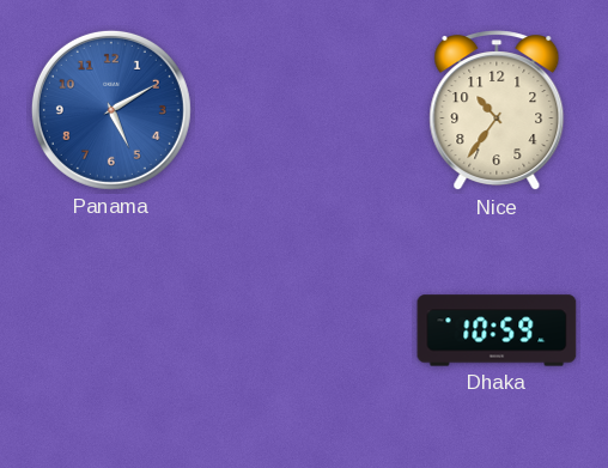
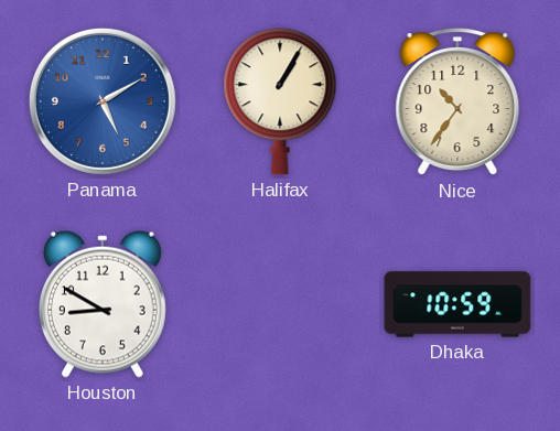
Halifax: none -> 1:05
Houston: none -> 8:50
